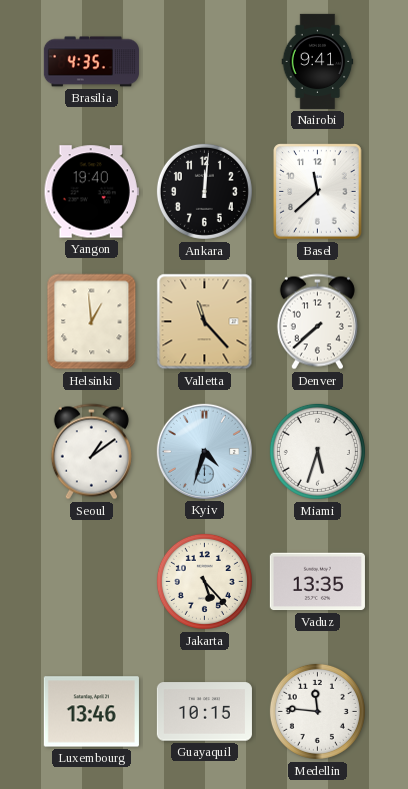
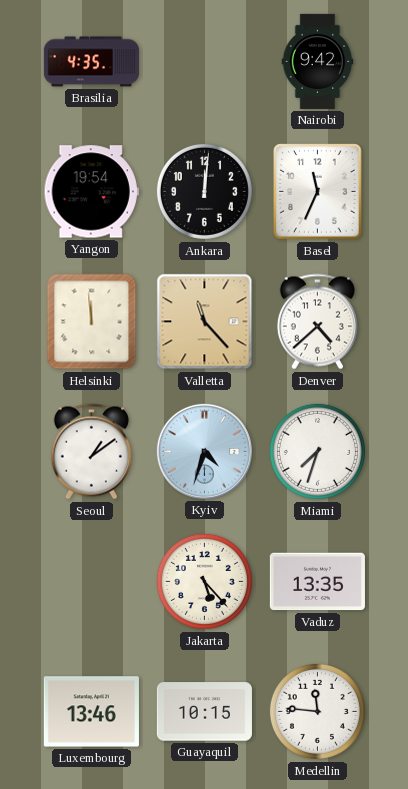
Nairobi: 9:41 -> 9:42
Yangon: 19:40 -> 19:54
Basel: 11:38 -> 11:34
Helsinki: 12:59 -> 11:59
Denver: 7:38 -> 4:38
Miami: 5:33 -> 7:33
